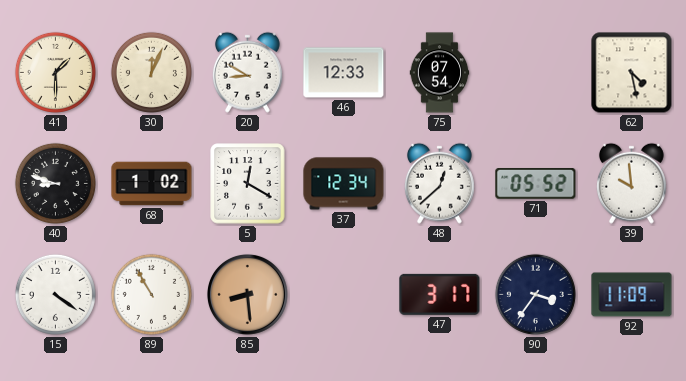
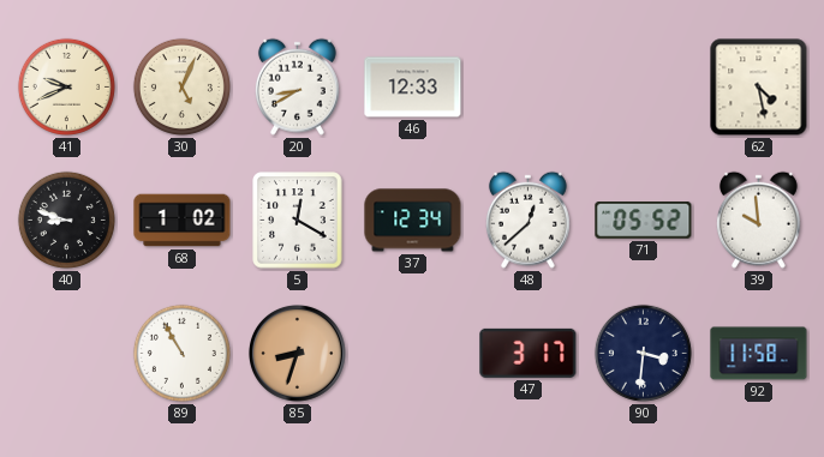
41: 1:30 -> 9:41
30: 12:04 -> 5:04
20: 8:50 -> 8:40
75: 07:54 -> none
15: 4:21 -> none
85: 8:29 -> 8:33
90: 3:36 -> 3:31
92: 11:09 -> 11:58
